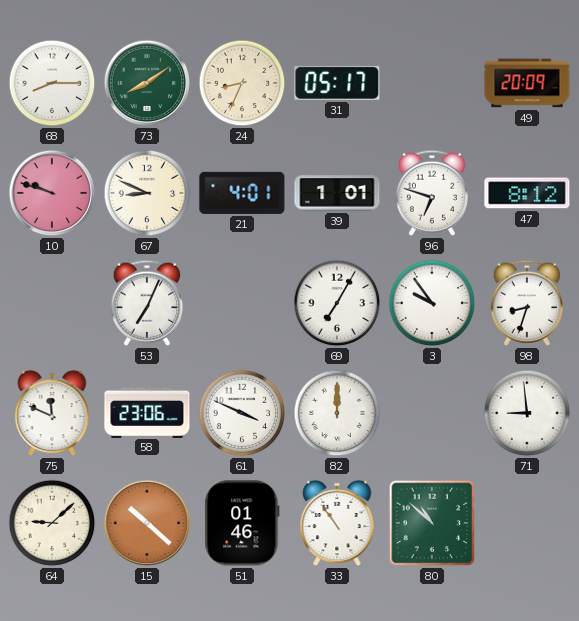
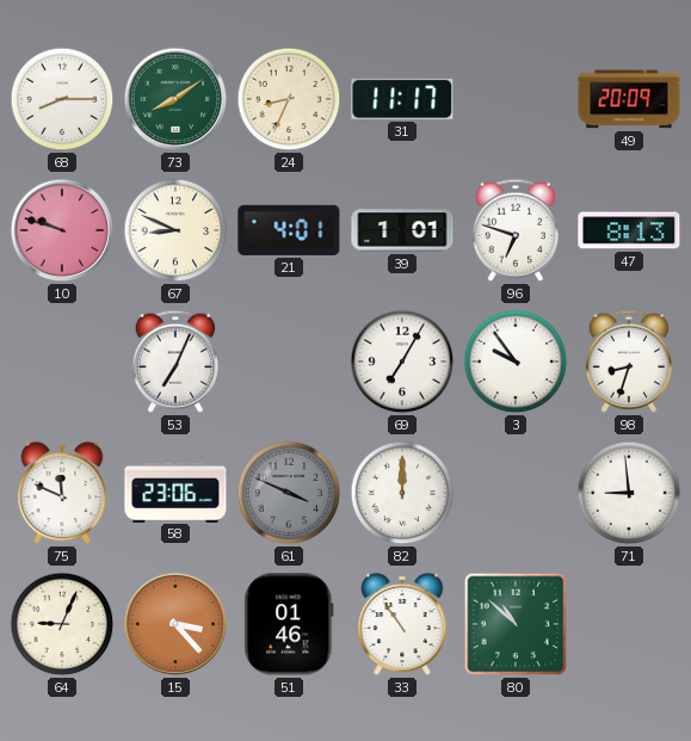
31: 05:17 -> 11:17
47: 8:12 -> 8:13
61 dial: white -> grey
64: 9:08 -> 9:04
15: 10:22 -> 3:23
